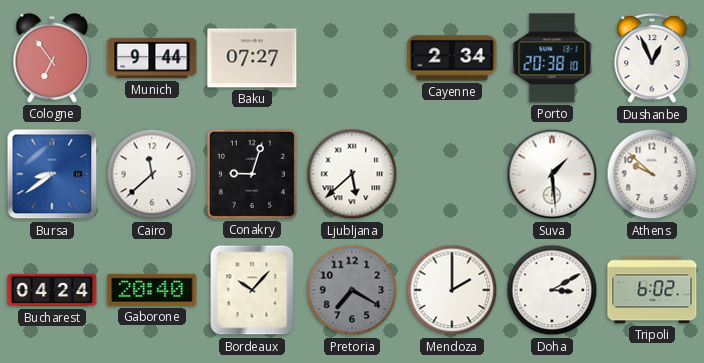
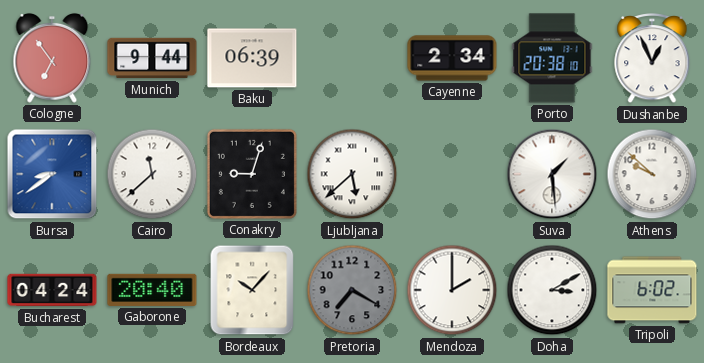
Baku: 07:27 -> 06:39
